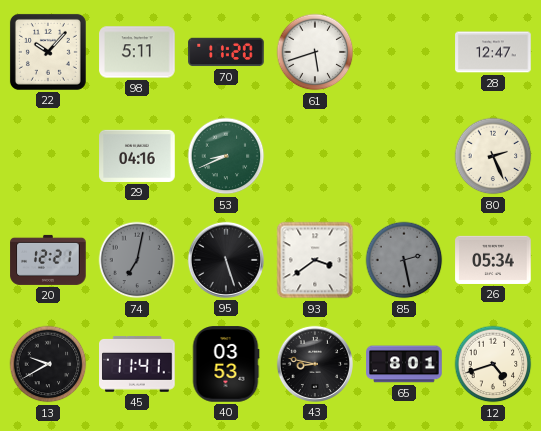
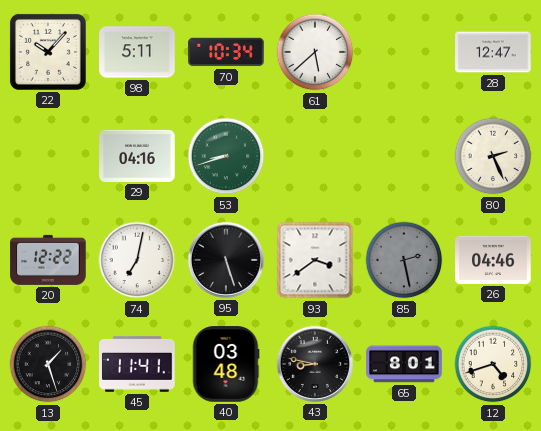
70: 11:20 -> 10:34
61: 5:42 -> 5:38
53: 8:41 -> 8:42
20: 12:21 -> 12:22
74 dial: grey -> white
26: 05:34 -> 04:46
13: 9:40 -> 1:27
40: 03:53 -> 03:48
